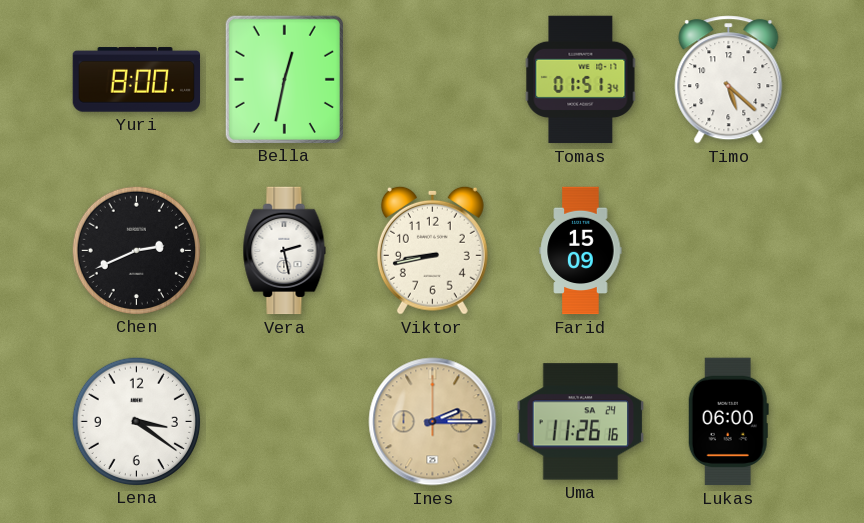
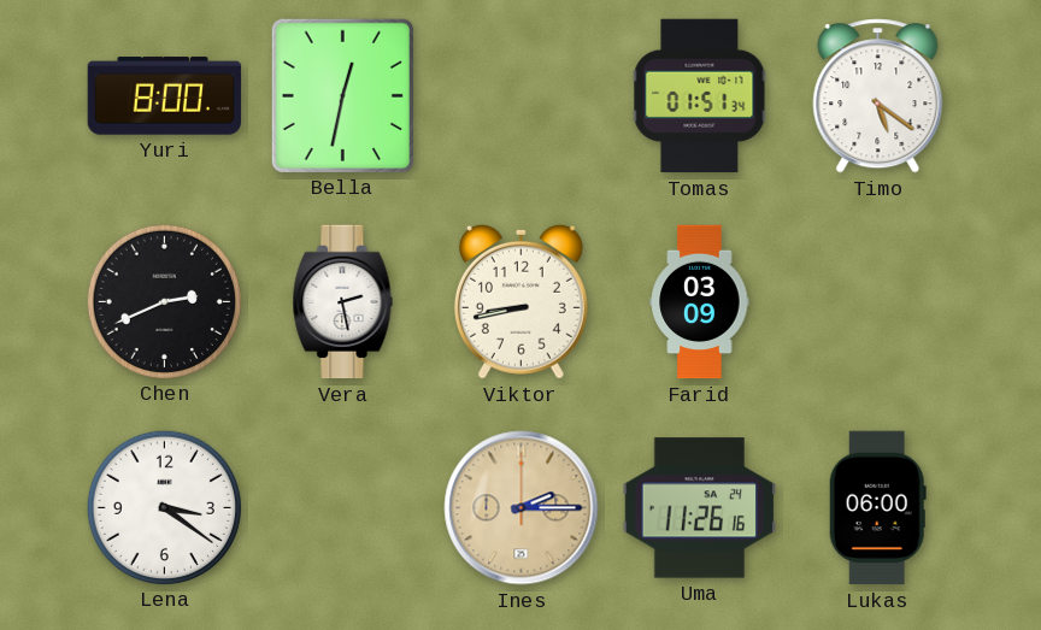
Timo: 5:22 -> 5:21
Farid: 15:09 -> 03:09
